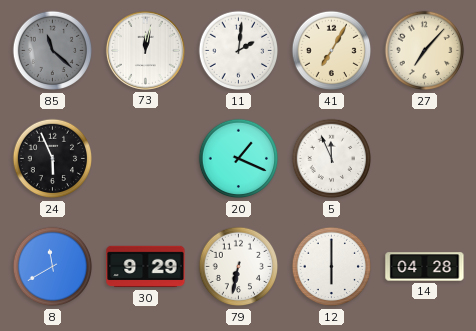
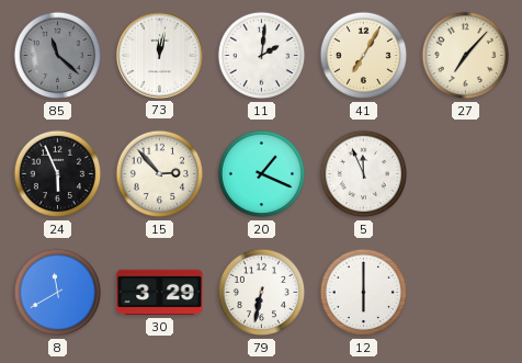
15: none -> 2:53
30: 9:29 -> 3:29
14: 04:28 -> none
